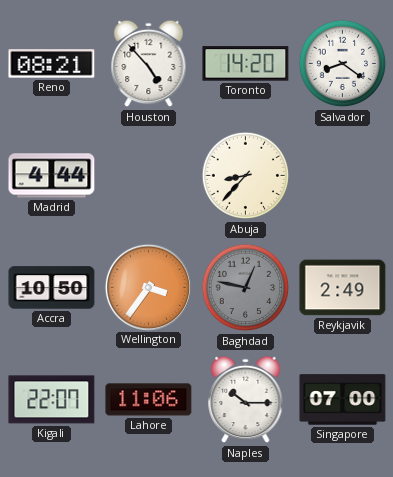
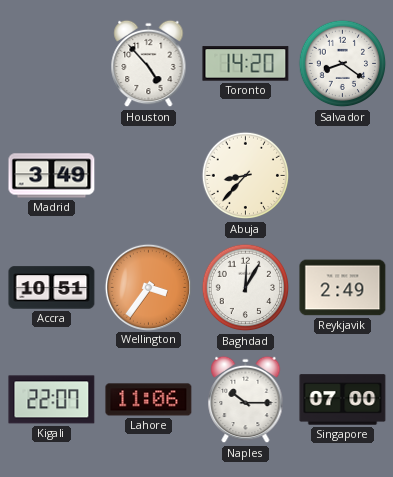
Reno: 08:21 -> none
Madrid: 4:44 -> 3:49
Accra: 10:50 -> 10:51
Baghdad: 12:47 -> 12:05
Baghdad dial: grey -> white
